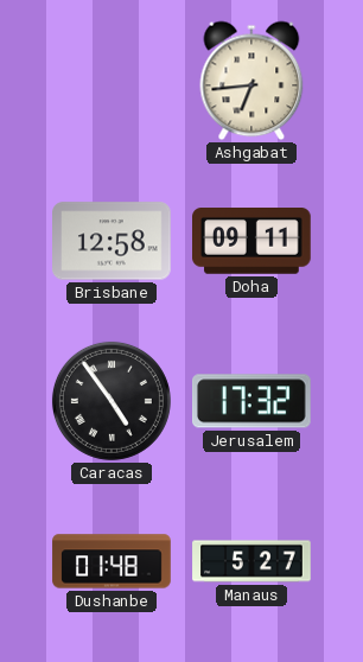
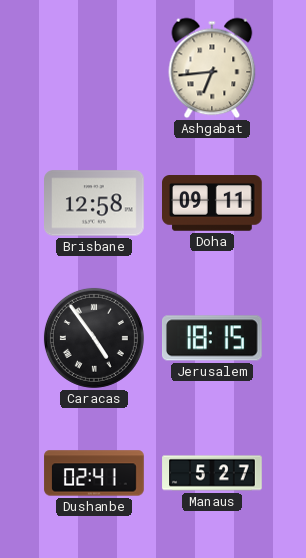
Jerusalem: 17:32 -> 18:15
Dushanbe: 01:48 -> 02:41
